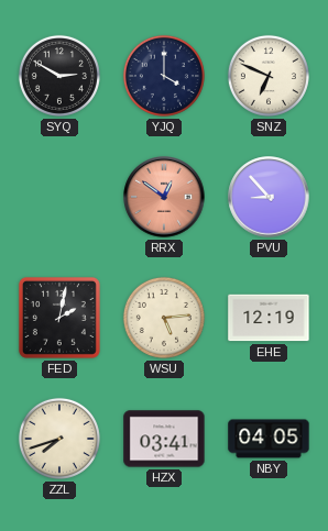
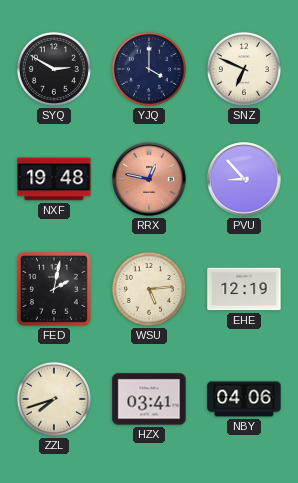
NXF: none -> 19:48
RRX: 12:51 -> 12:47
NBY: 04:05 -> 04:06
